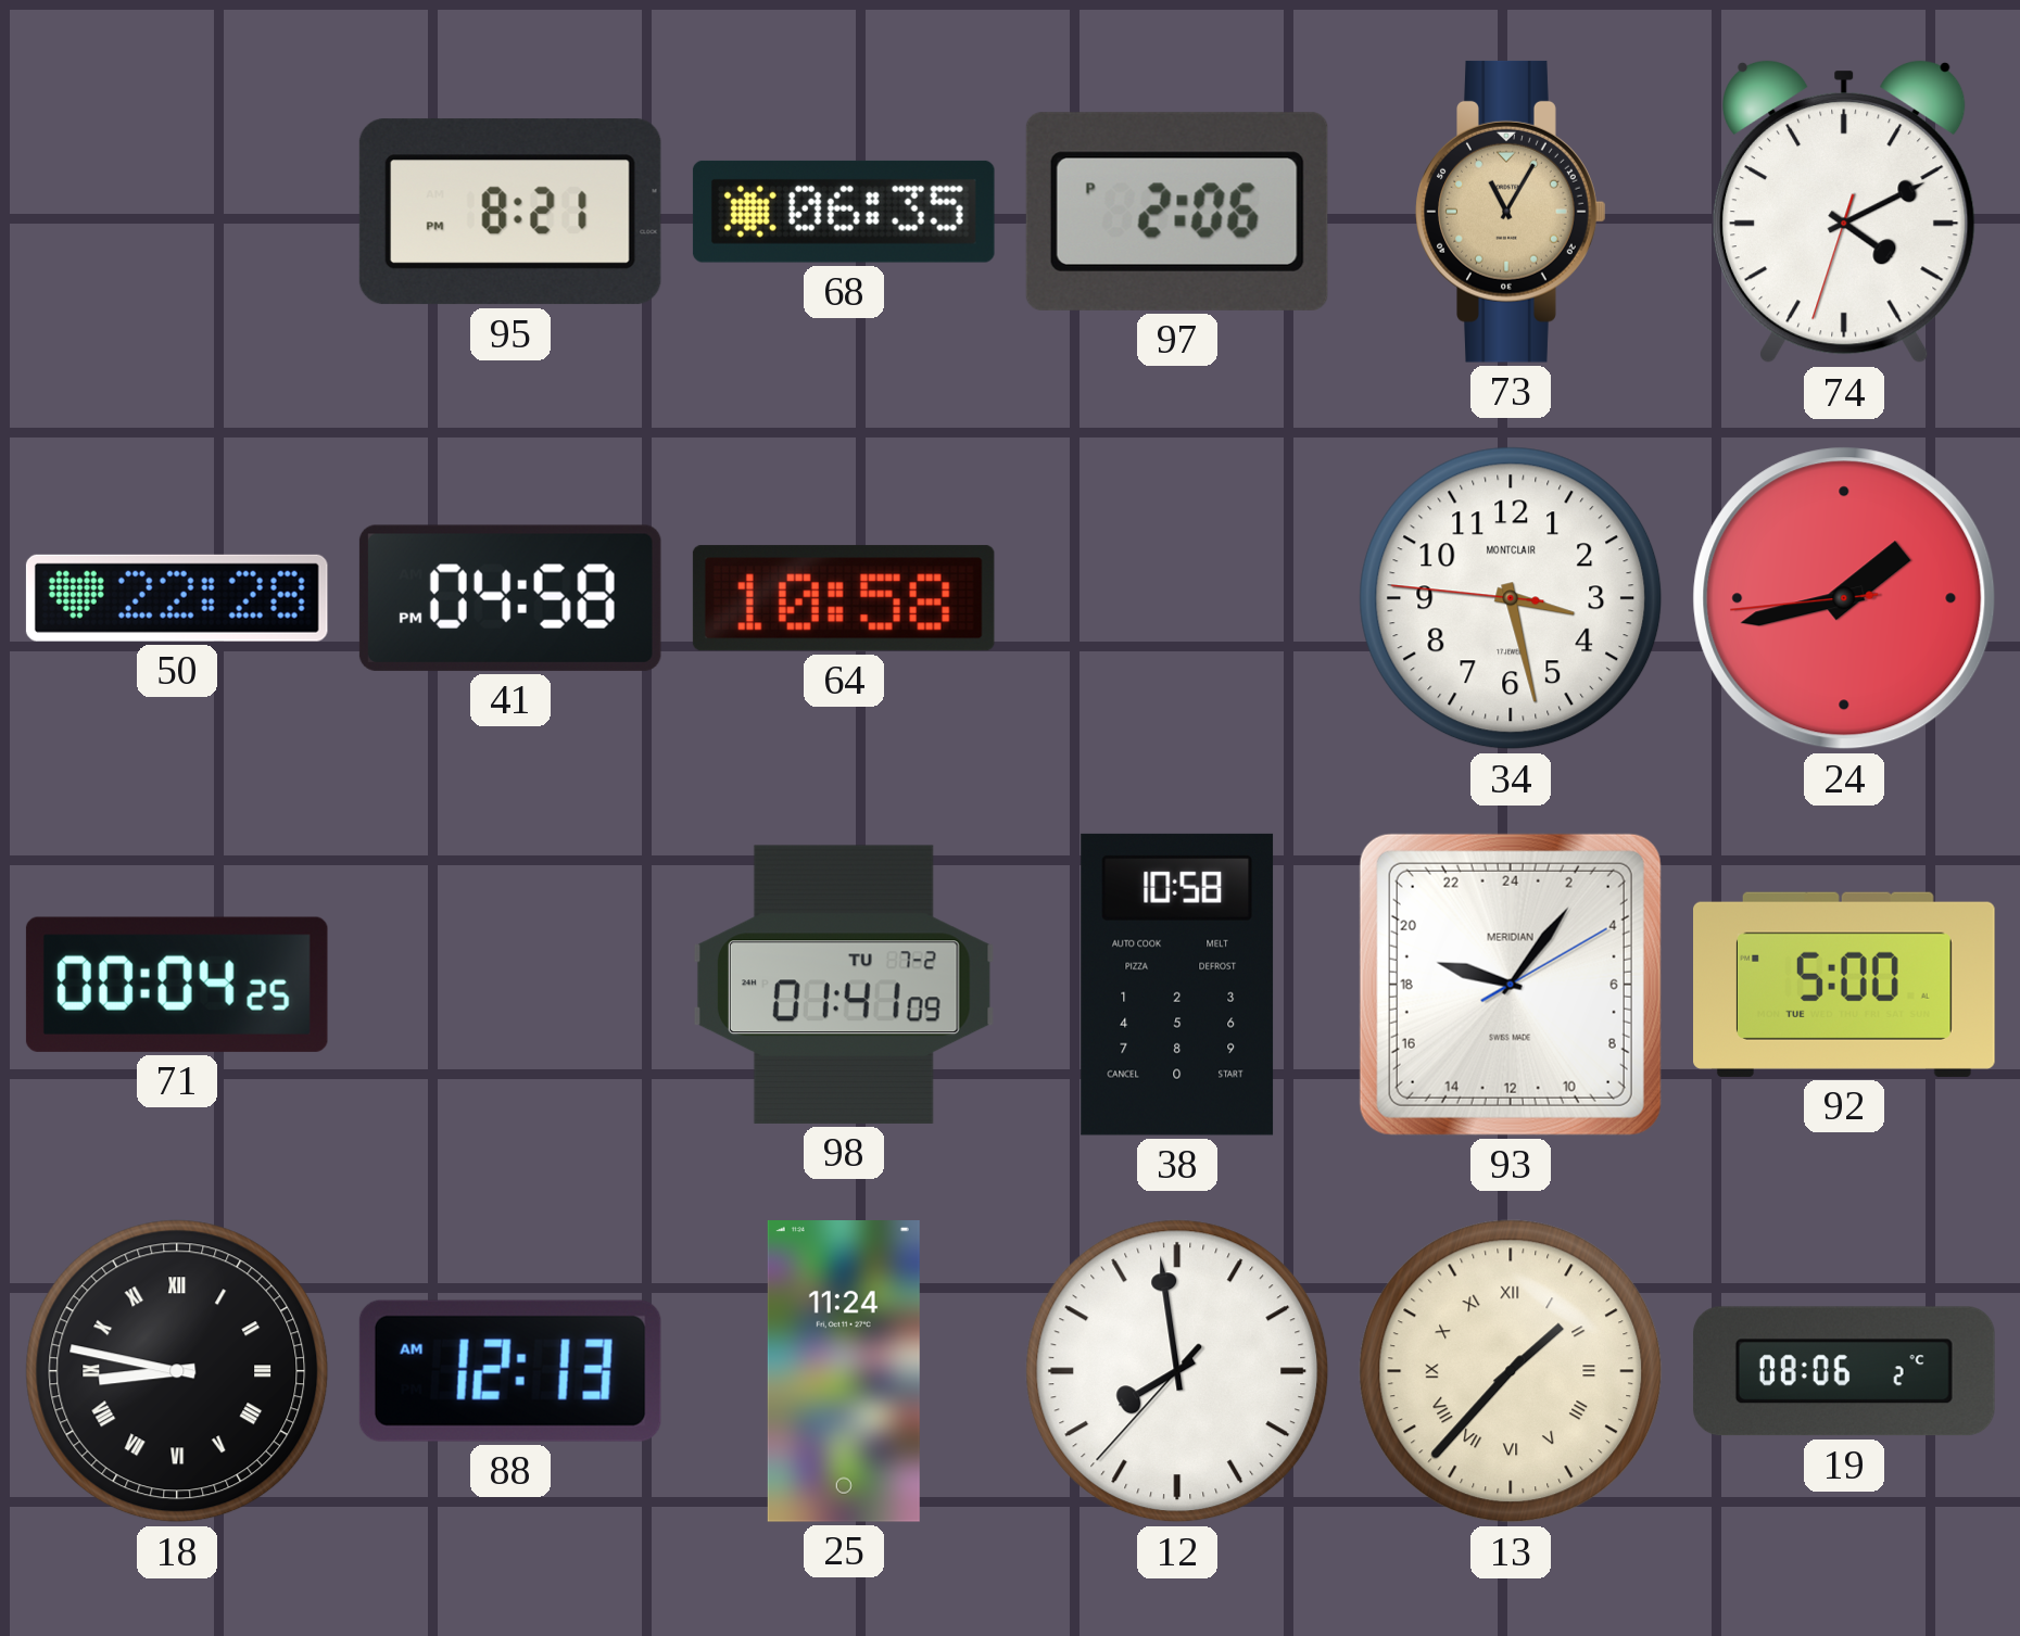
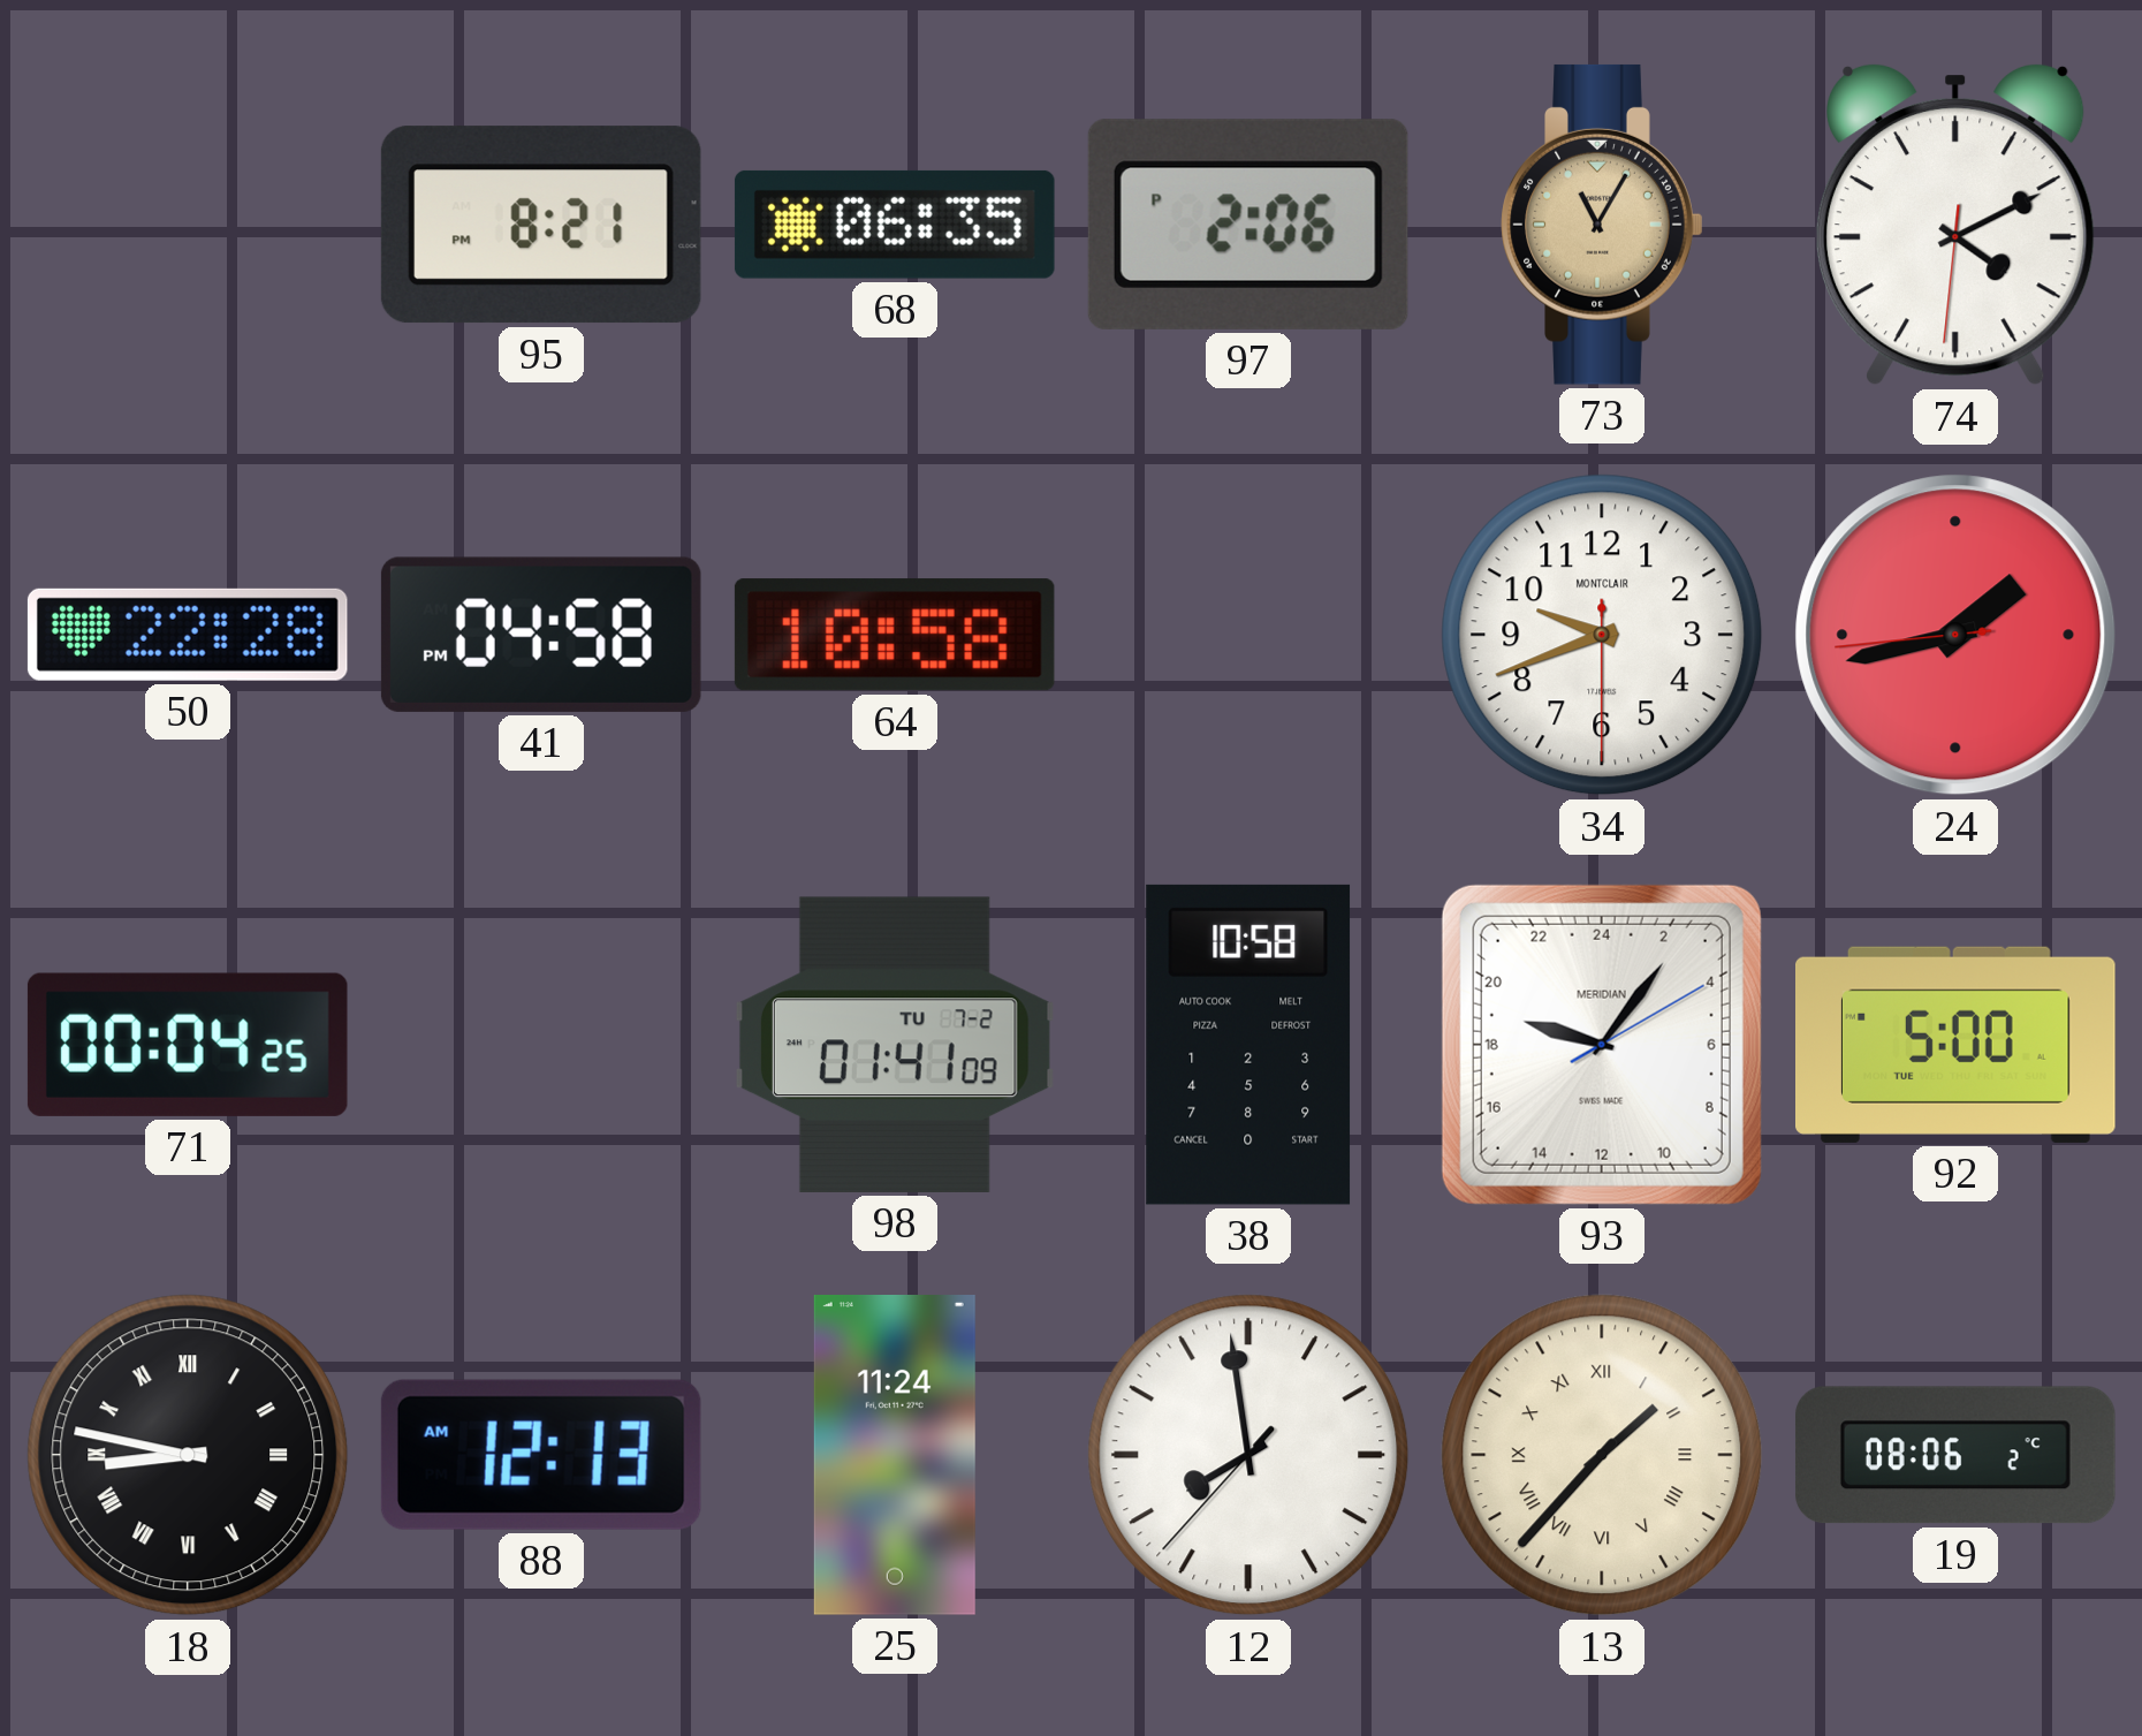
74: 4:10:33 -> 4:10:31
34: 3:27 -> 9:41
